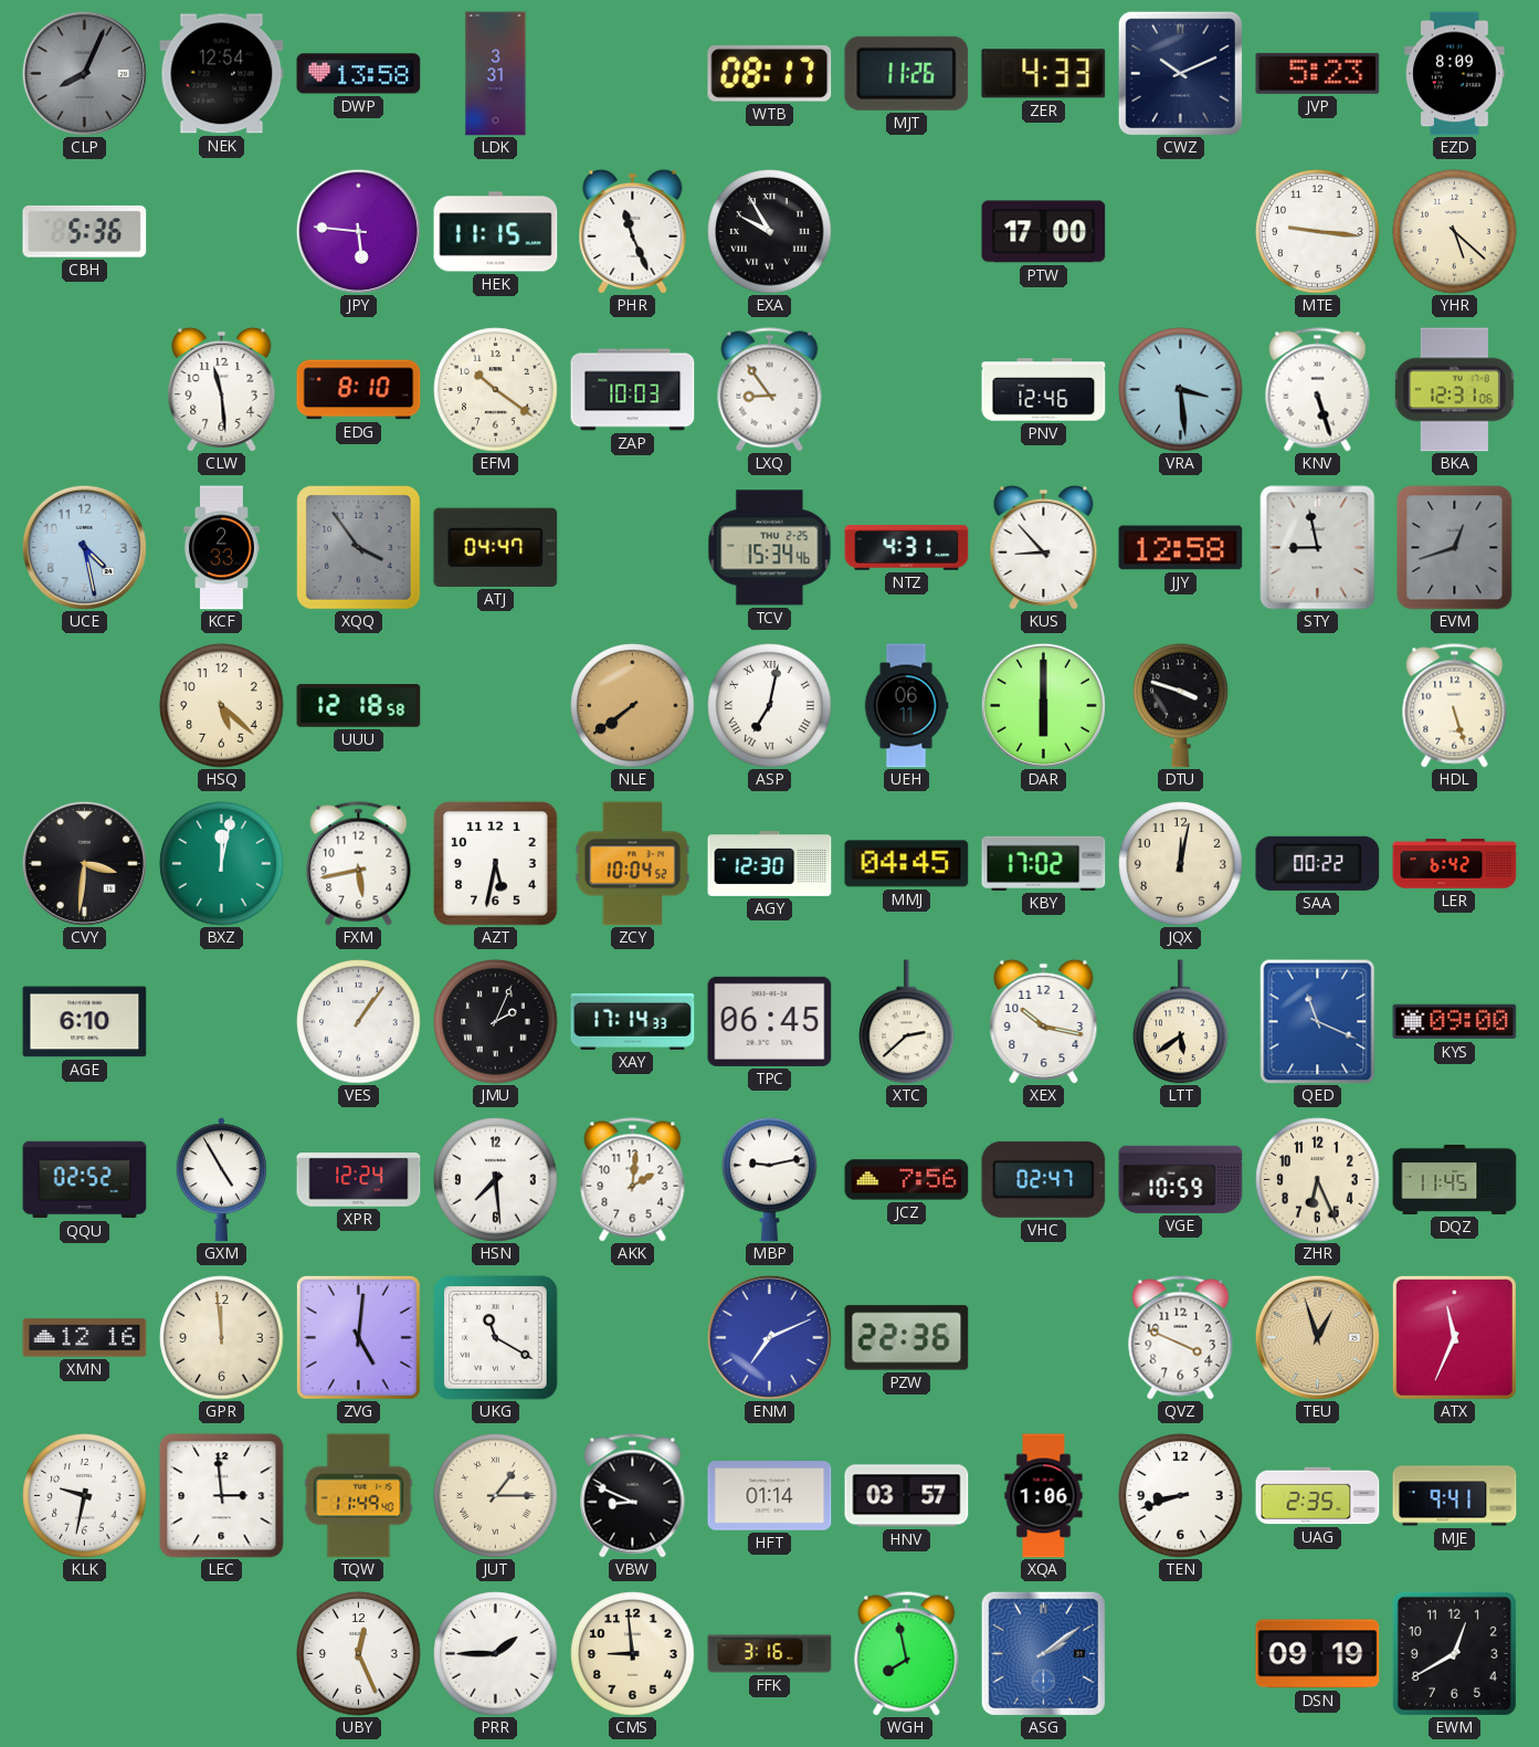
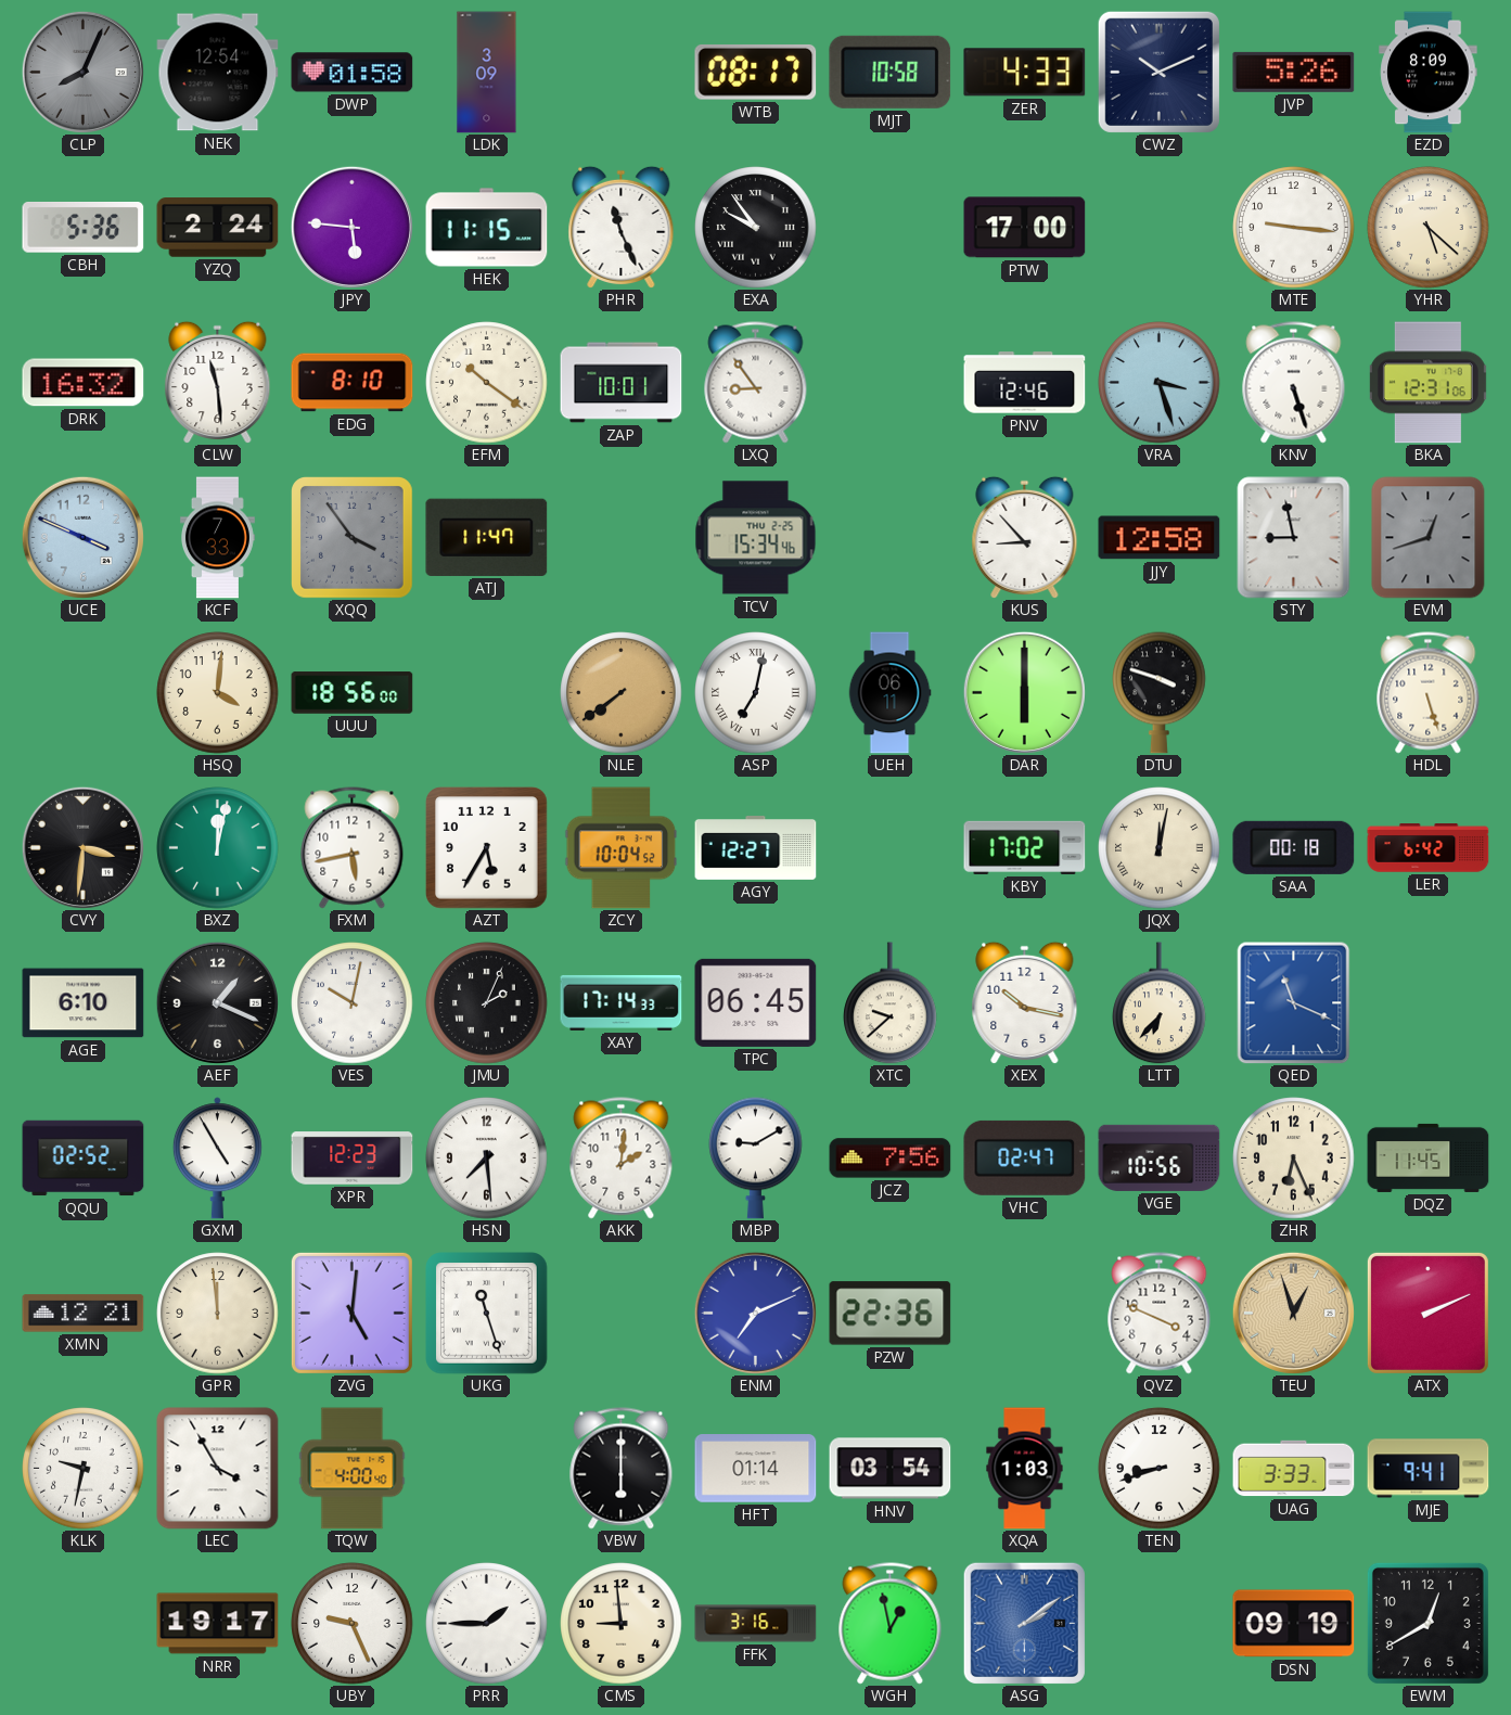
DWP: 13:58 -> 01:58
LDK: 3:31 -> 3:09
MJT: 11:26 -> 10:58
JVP: 5:23 -> 5:26
YZQ: none -> 2:24
EXA: 9:55 -> 9:54
DRK: none -> 16:32
ZAP: 10:03 -> 10:01
VRA: 3:29 -> 3:27
UCE: 4:28 -> 3:49
KCF: 2:33 -> 7:33
ATJ: 04:47 -> 11:47
NTZ: 4:31 -> none
HSQ: 5:22 -> 4:01
UUU: 12:18 -> 18:56
AZT: 5:32 -> 5:35
AGY: 12:30 -> 12:27
MMJ: 04:45 -> none
JQX numerals: Arabic -> Roman
SAA: 00:22 -> 00:18
AEF: none -> 1:19
VES: 1:06 -> 10:02
XTC: 2:38 -> 9:38
LTT: 5:39 -> 6:37
KYS: 09:00 -> none
XPR: 12:24 -> 12:23
MBP: 9:13 -> 9:10
VGE: 10:59 -> 10:56
XMN: 12:16 -> 12:21
UKG: 11:20 -> 11:27
ATX: 11:34 -> 2:11
LEC: 2:59 -> 3:55
TQW: 11:49 -> 4:00
JUT: 1:15 -> none
VBW: 8:49 -> 6:00
HNV: 03:57 -> 03:54
XQA: 1:06 -> 1:03
UAG: 2:35 -> 3:33
NRR: none -> 19:17
UBY: 12:26 -> 9:26
WGH: 7:58 -> 12:58
